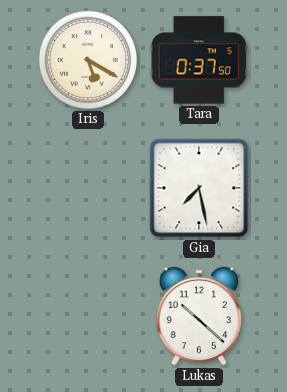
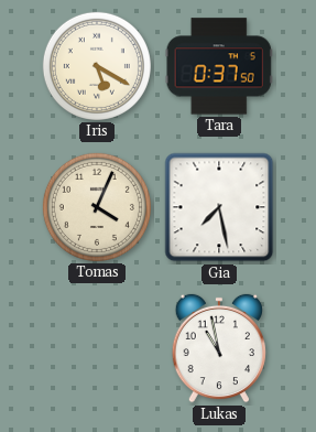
Tomas: none -> 4:04
Lukas: 10:22 -> 10:58
